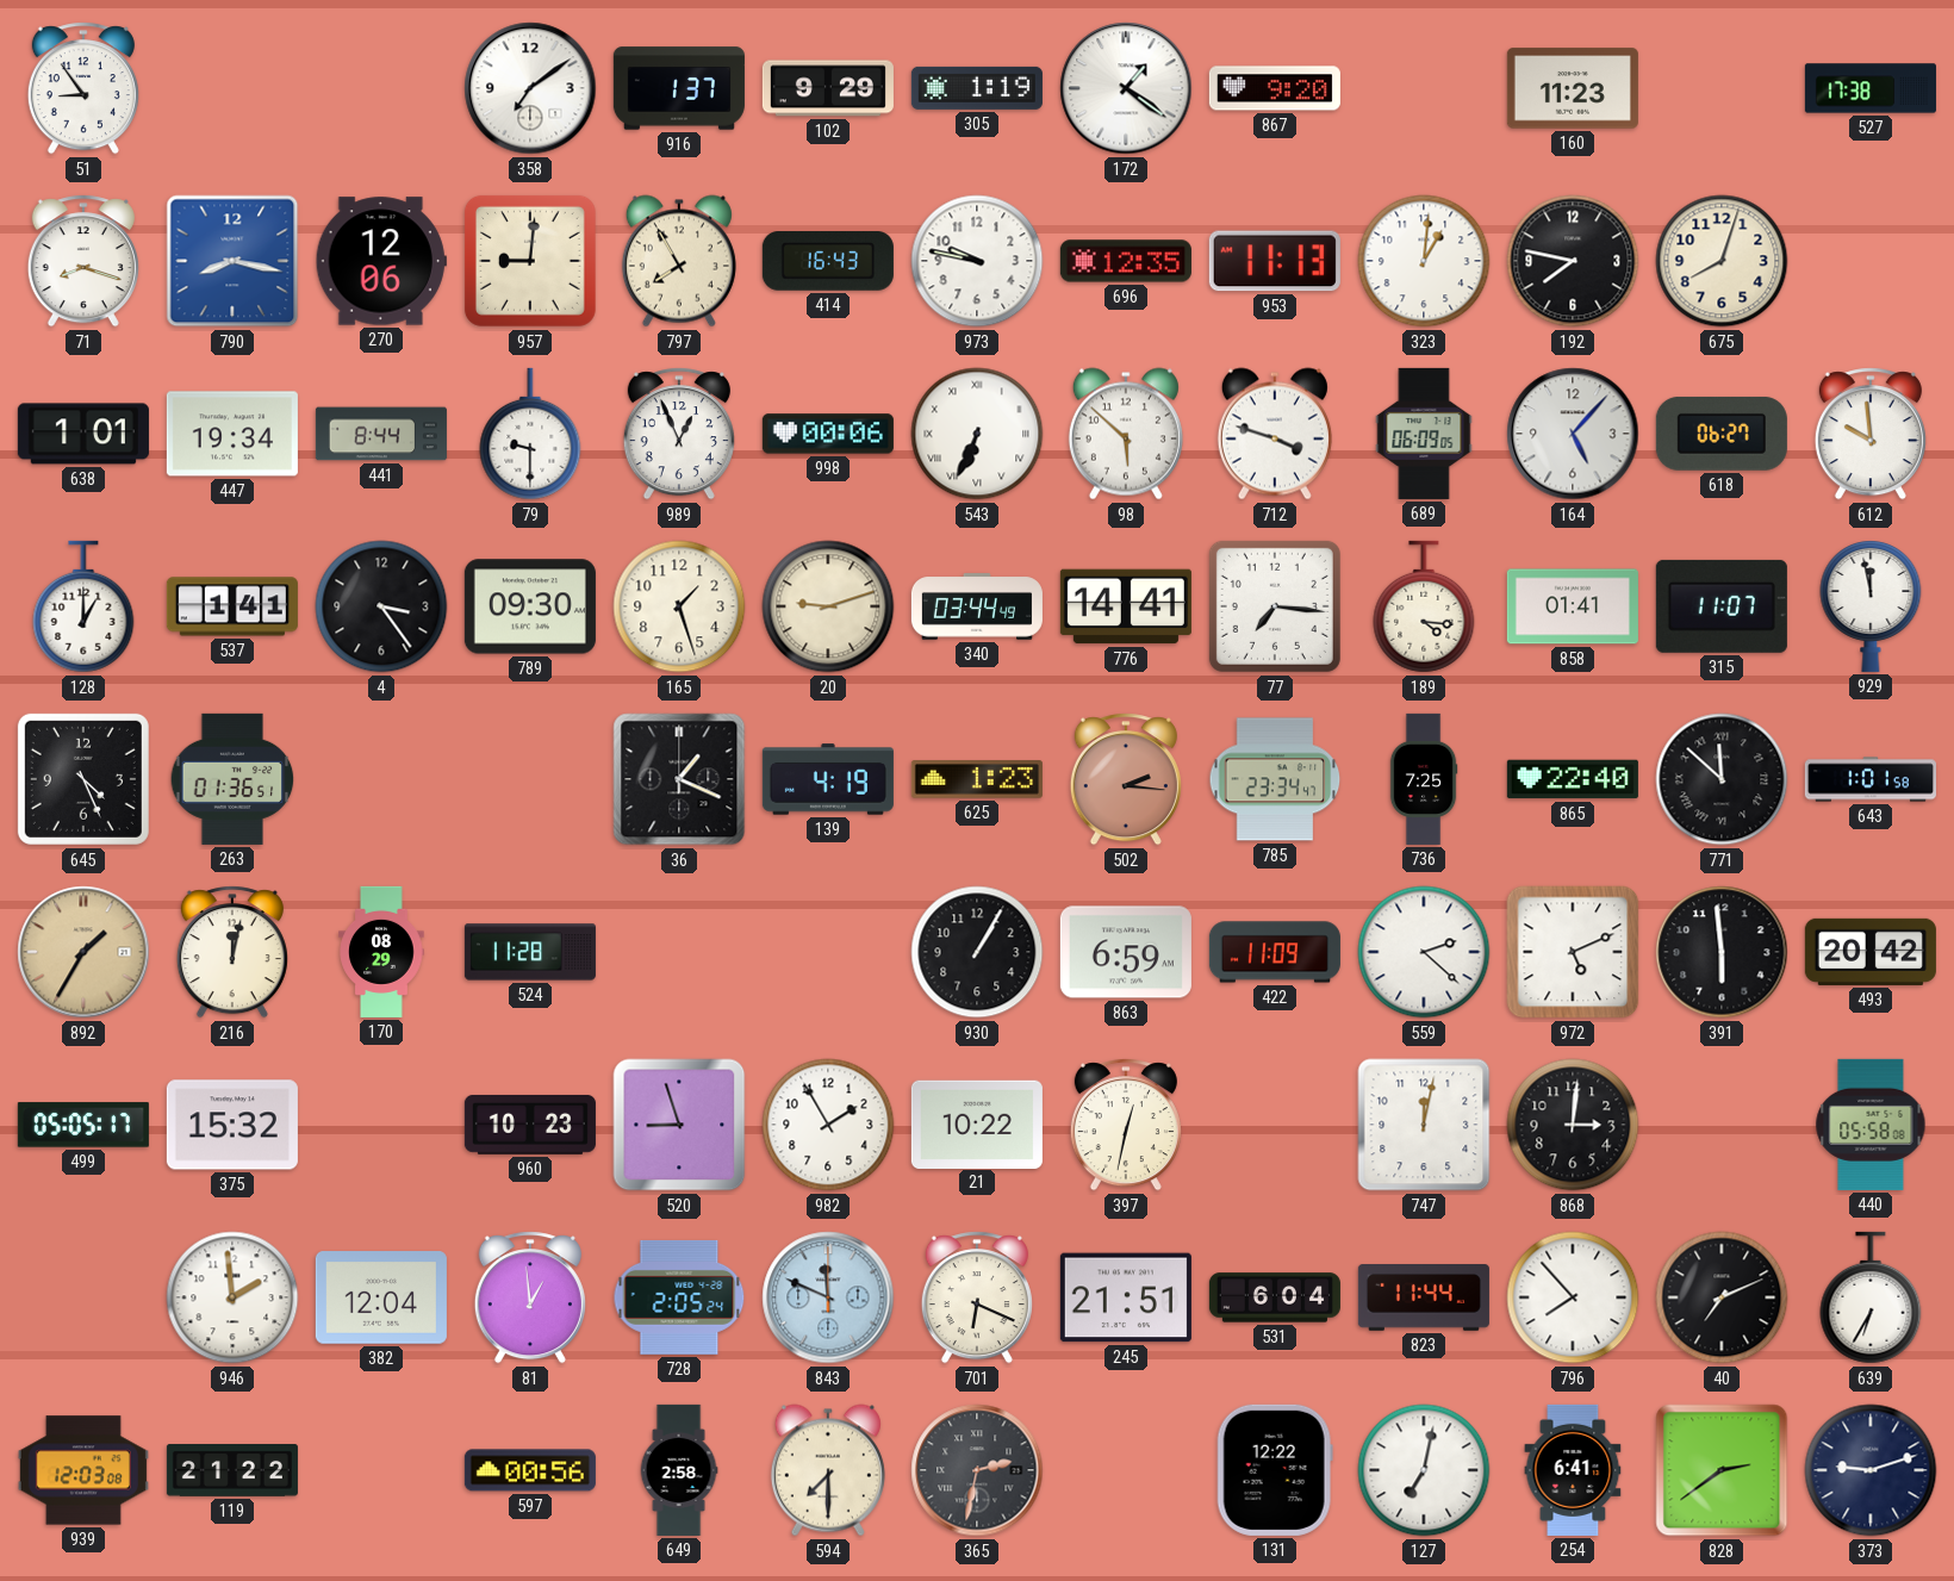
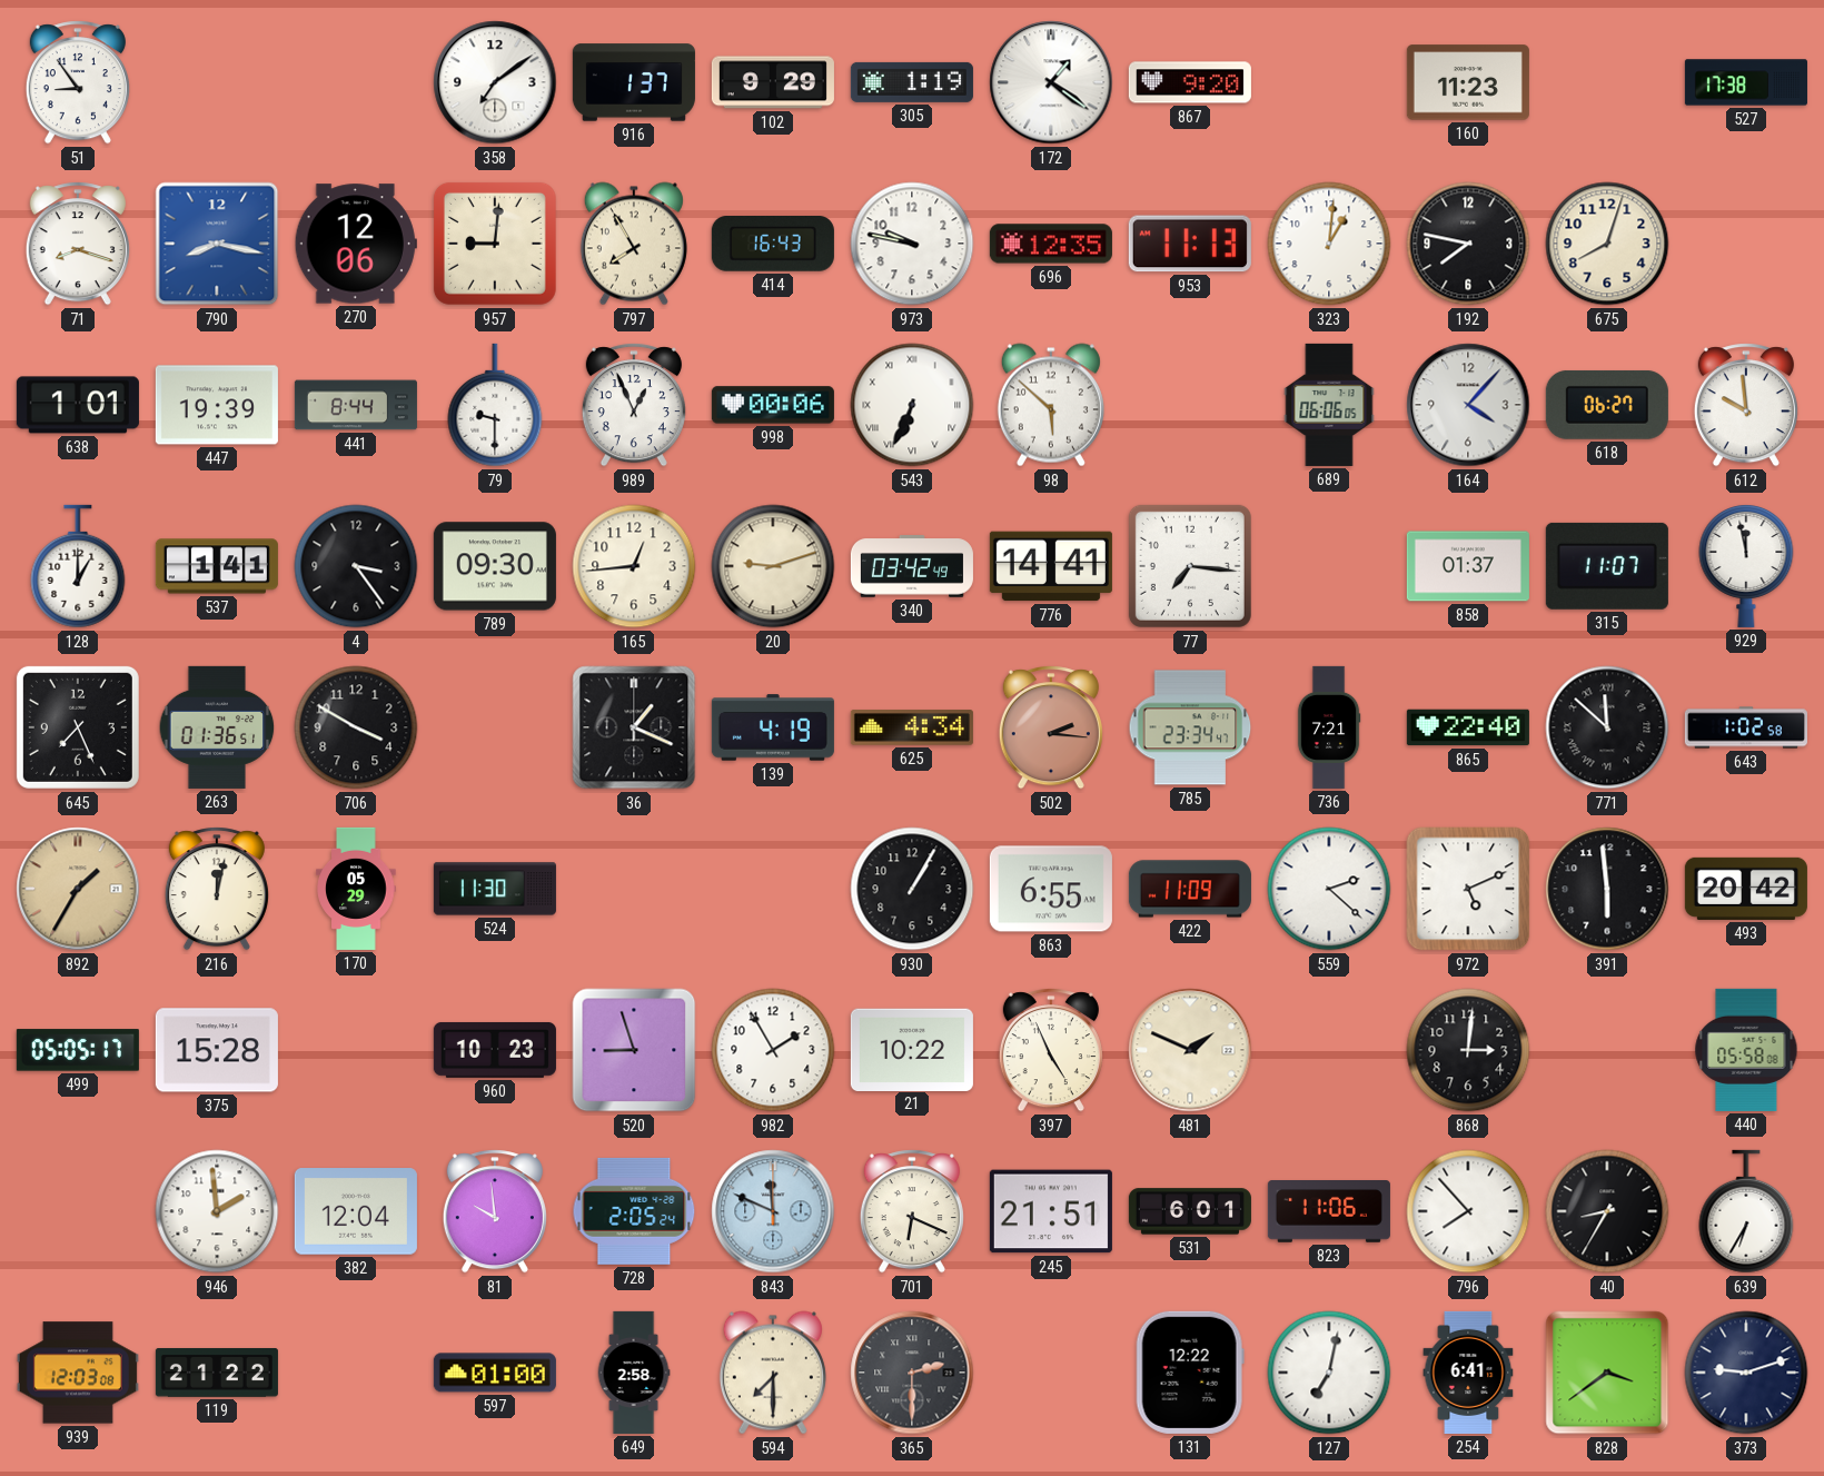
447: 19:34 -> 19:39
712: 3:48 -> none
689: 06:09 -> 06:06
164: 5:07 -> 4:07
165: 1:27 -> 12:44
340: 03:44 -> 03:42
189: 4:16 -> none
858: 01:41 -> 01:37
645: 4:26 -> 7:26
706: none -> 3:50
625: 1:23 -> 4:34
736: 7:25 -> 7:21
643: 1:01 -> 1:02
170: 08:29 -> 05:29
524: 11:28 -> 11:30
863: 6:59 -> 6:55
375: 15:32 -> 15:28
397: 12:32 -> 4:56
481: none -> 1:49
747: 12:02 -> none
81: 12:59 -> 9:59
531: 6:04 -> 6:01
823: 11:44 -> 11:06
40: 7:11 -> 8:35
597: 00:56 -> 01:00
365: 2:32 -> 2:30
828: 2:39 -> 3:39
